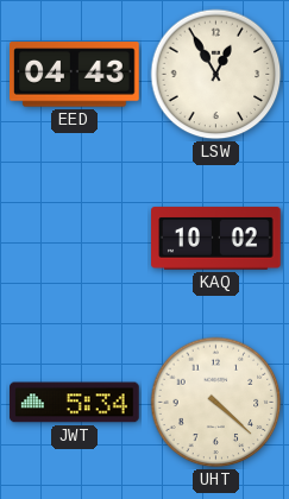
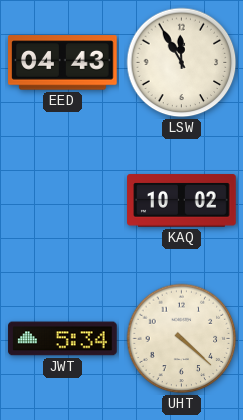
LSW: 12:55 -> 11:55
